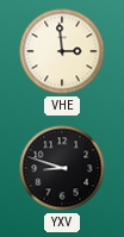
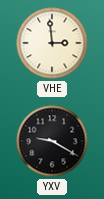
YXV: 8:48 -> 9:20
